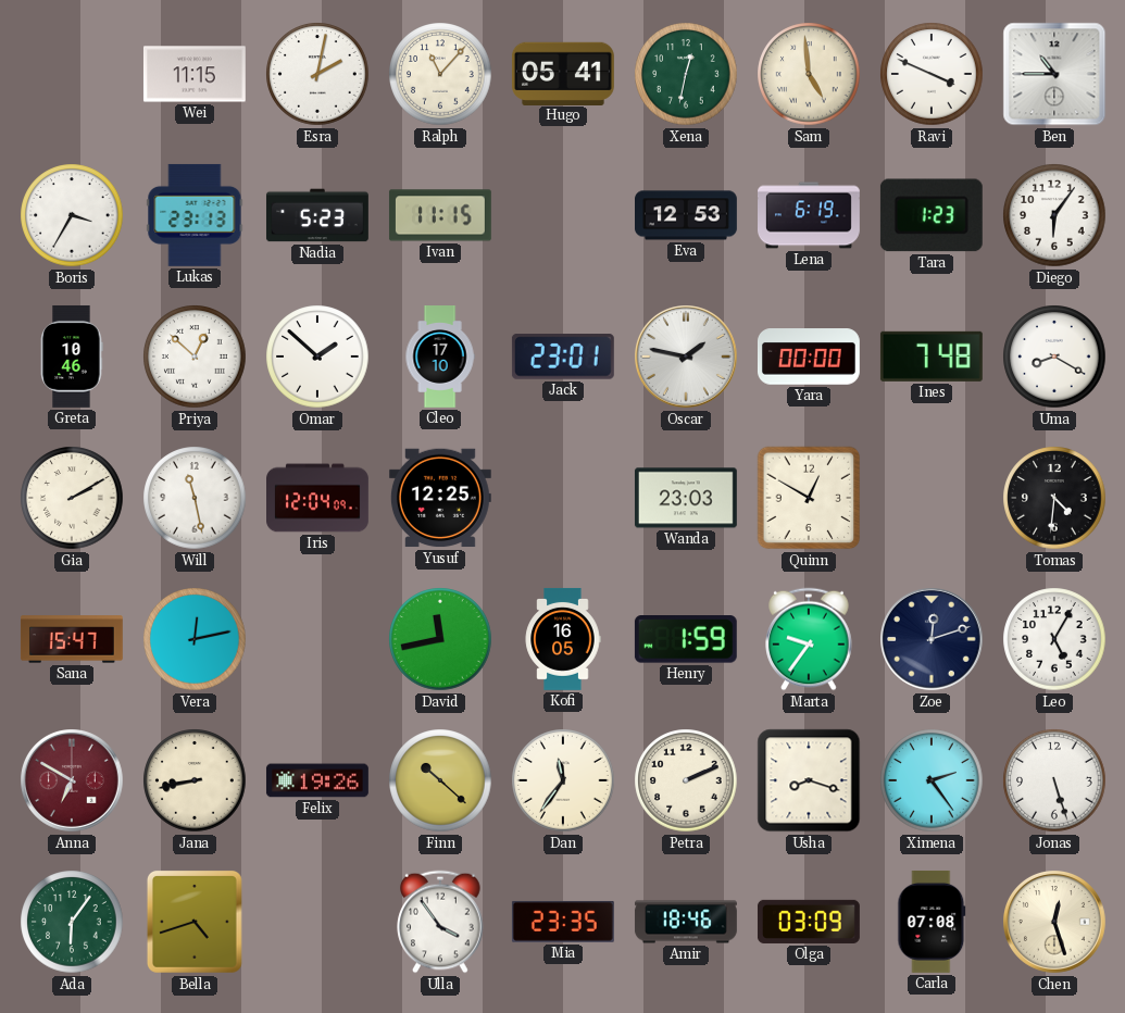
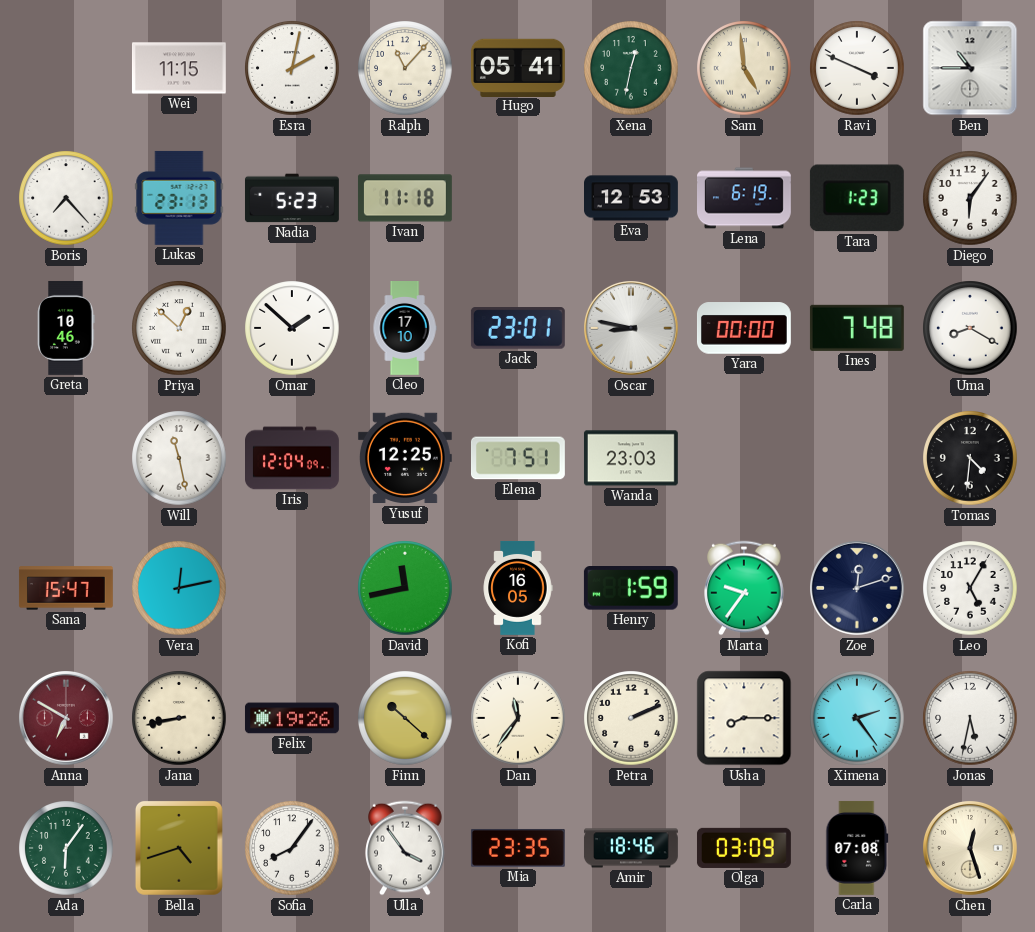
Boris: 3:35 -> 7:23
Ivan: 11:15 -> 11:18
Oscar: 1:47 -> 8:47
Gia: 2:10 -> none
Elena: none -> 7:51
Quinn: 12:50 -> none
Usha: 8:18 -> 8:15
Jonas: 5:27 -> 5:32
Sofia: none -> 8:06
